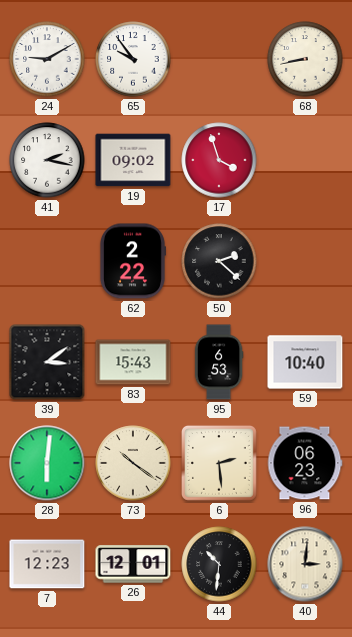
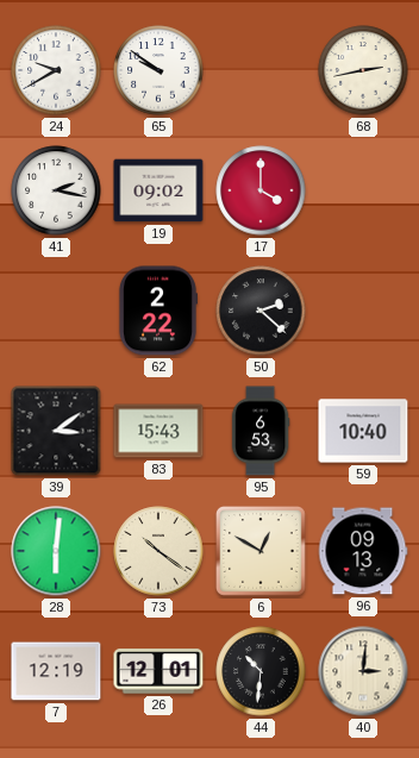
24: 9:10 -> 9:40
65: 9:54 -> 9:51
68: 8:43 -> 2:43
17: 3:57 -> 4:00
6: 2:29 -> 12:50
96: 06:23 -> 09:13
7: 12:23 -> 12:19
